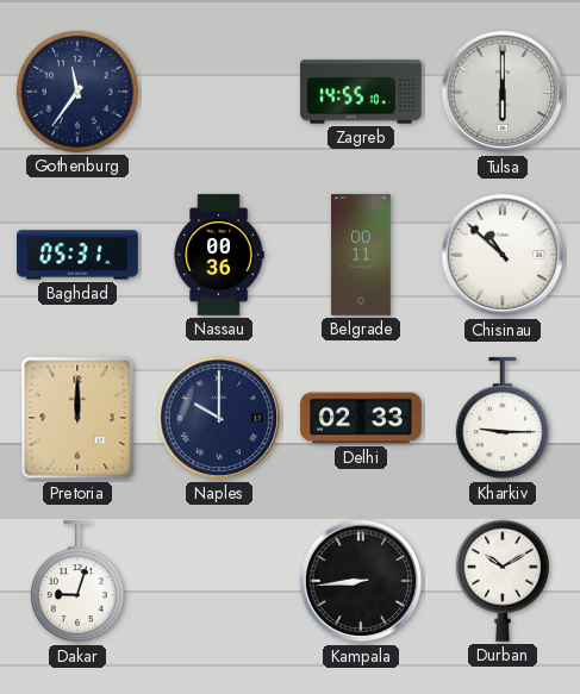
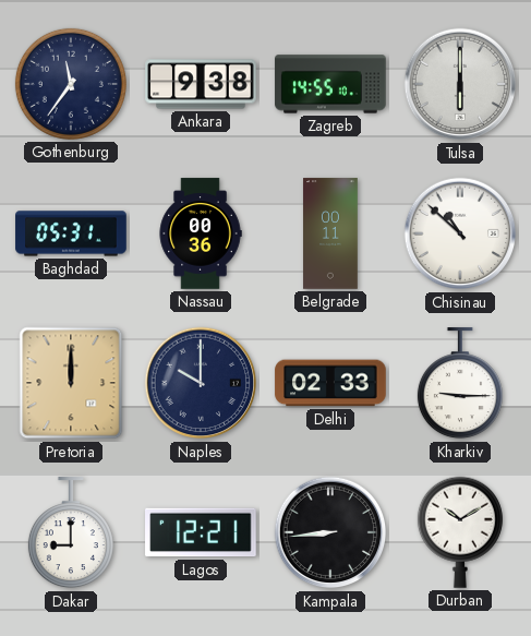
Ankara: none -> 9:38
Dakar: 9:03 -> 9:00
Lagos: none -> 12:21
